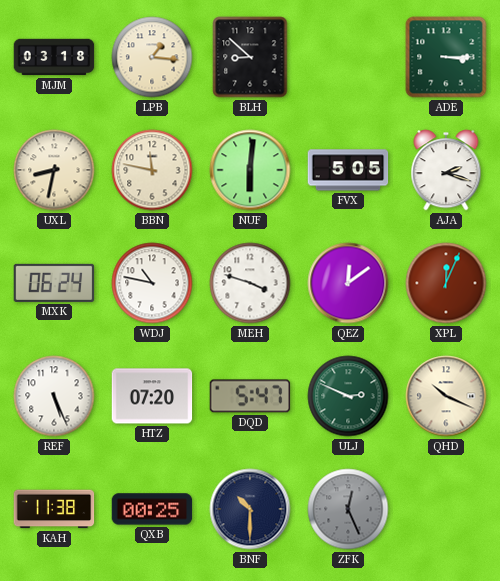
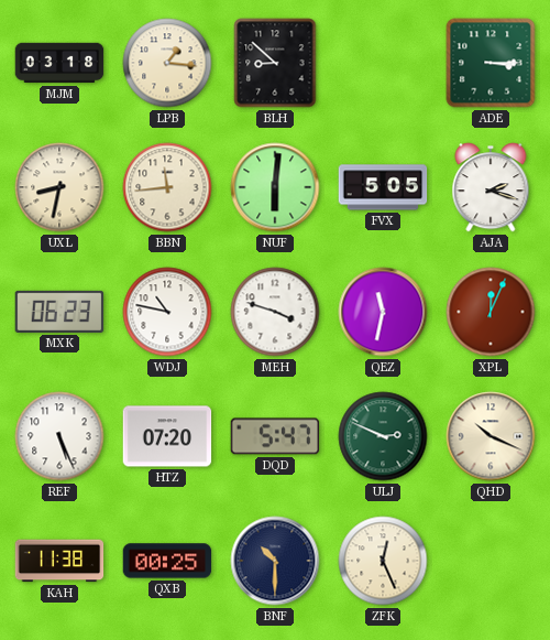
BBN: 11:47 -> 11:44
MXK: 06:24 -> 06:23
QEZ: 12:09 -> 11:32
ZFK dial: grey -> cream
